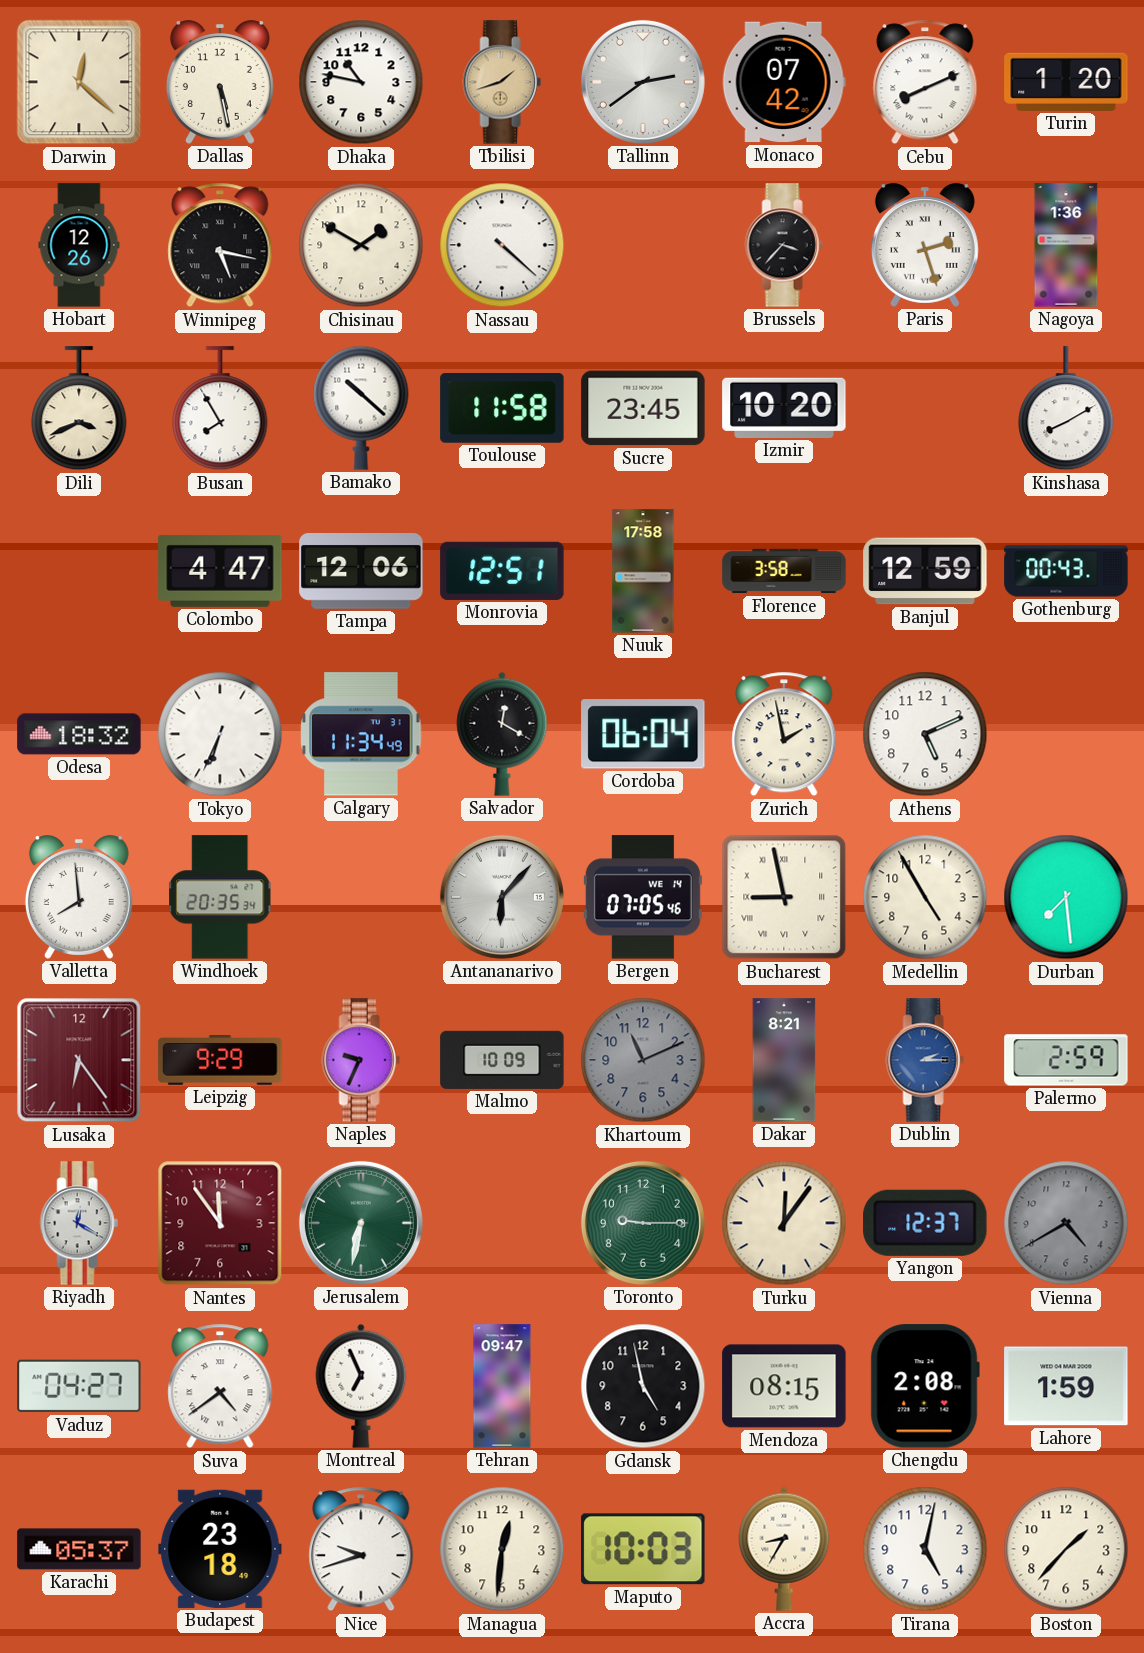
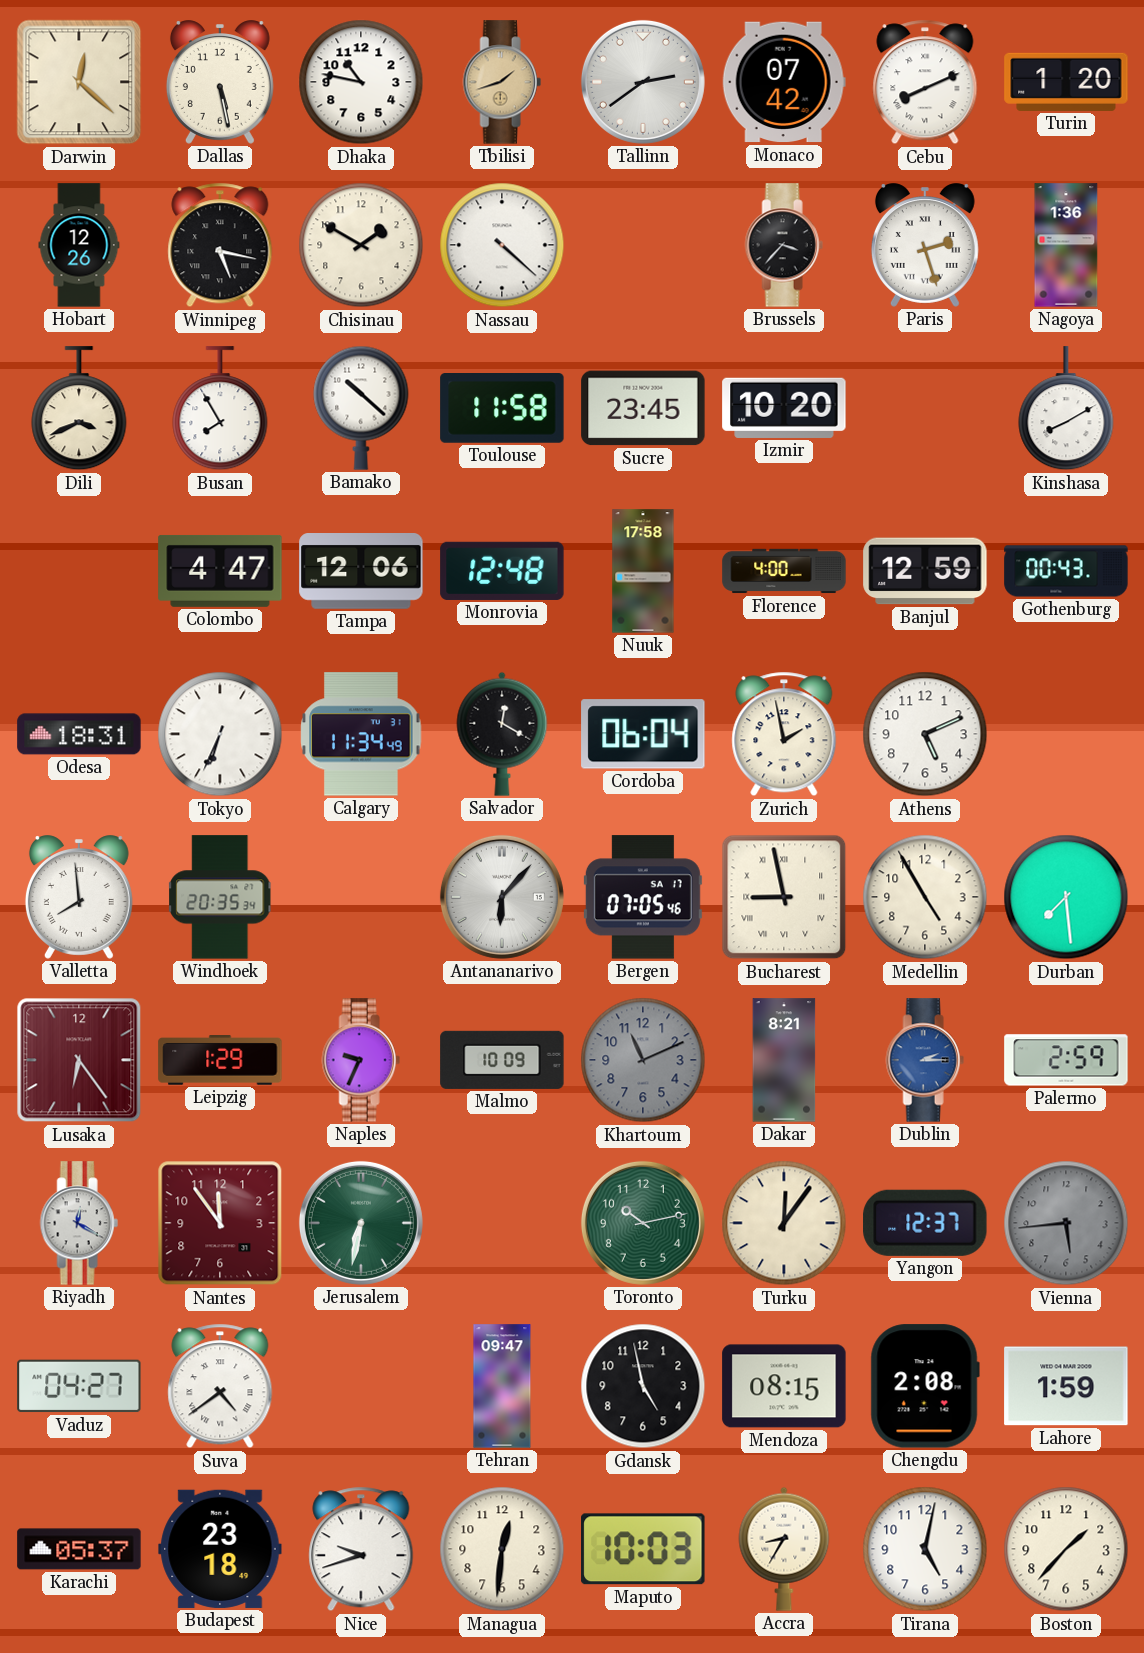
Monrovia: 12:51 -> 12:48
Florence: 3:58 -> 4:00
Odesa: 18:32 -> 18:31
Bergen date: WE 14 -> SA 17
Leipzig: 9:29 -> 1:29
Toronto: 9:15 -> 10:13
Vienna: 4:40 -> 5:44
Montreal: 6:56 -> none
